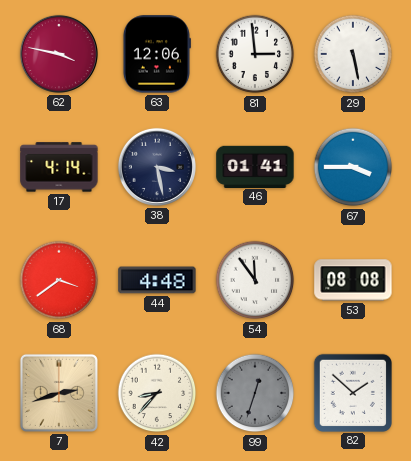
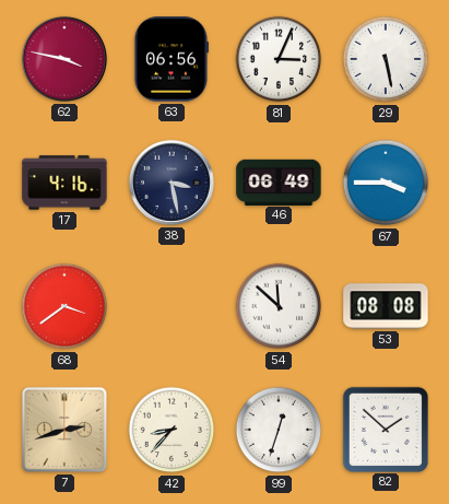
63: 12:06 -> 06:56
81: 2:59 -> 3:04
17: 4:14 -> 4:16
46: 01:41 -> 06:49
44: 4:48 -> none
54: 11:54 -> 11:52
99 dial: grey -> white
